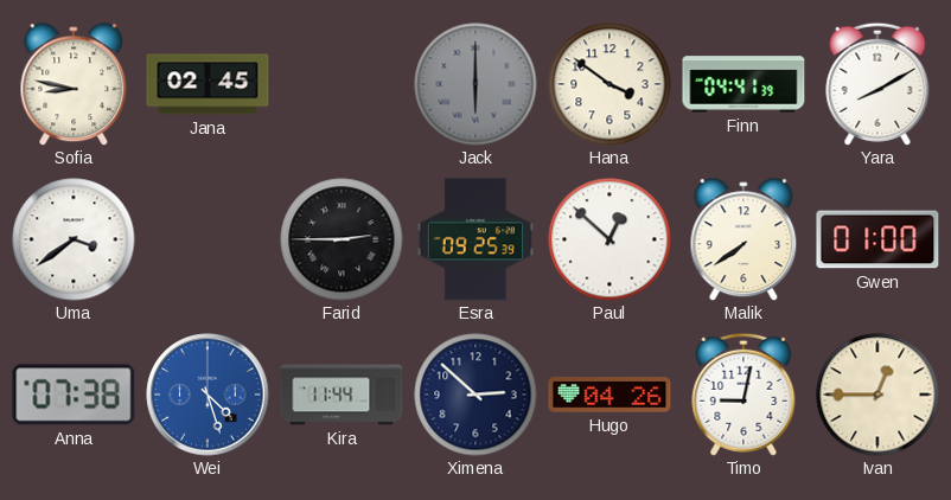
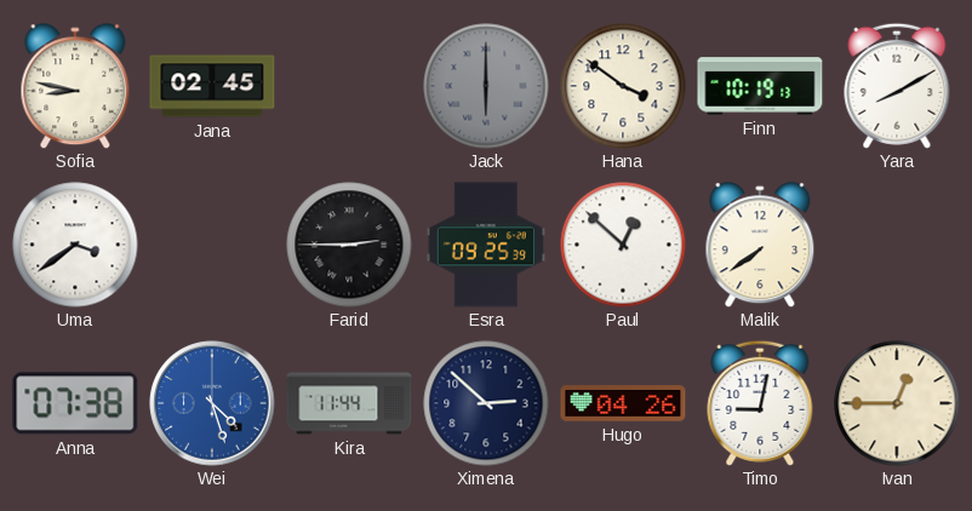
Finn: 04:41 -> 10:19
Gwen: 01:00 -> none
